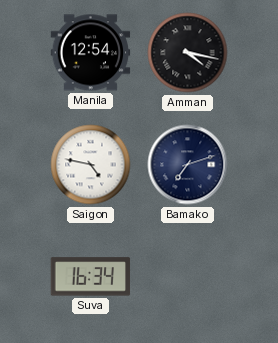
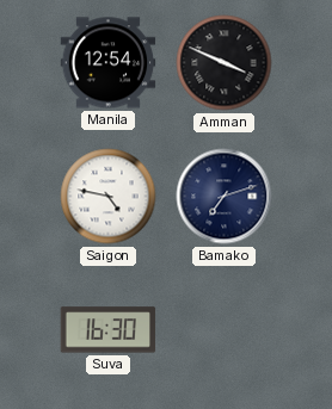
Amman: 4:17 -> 3:49
Suva: 16:34 -> 16:30
